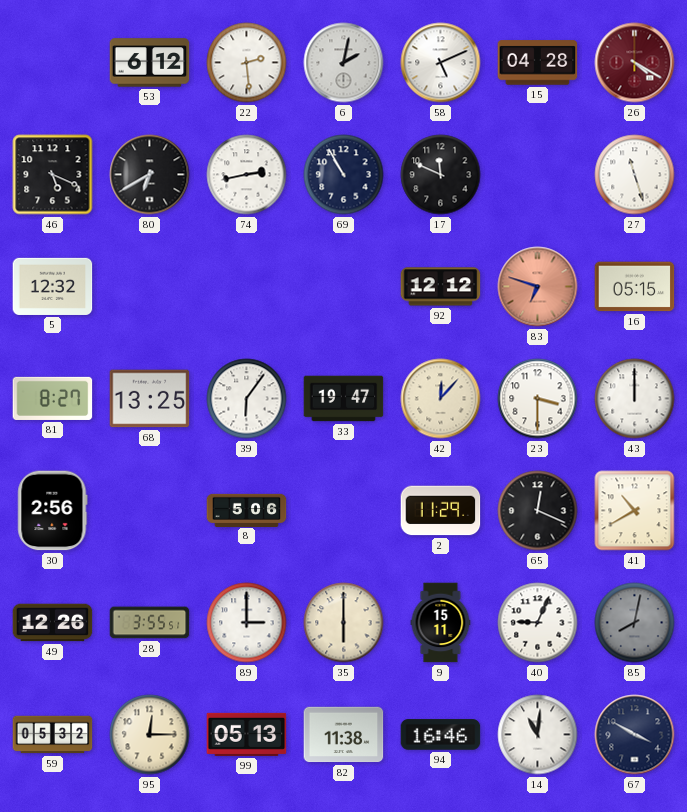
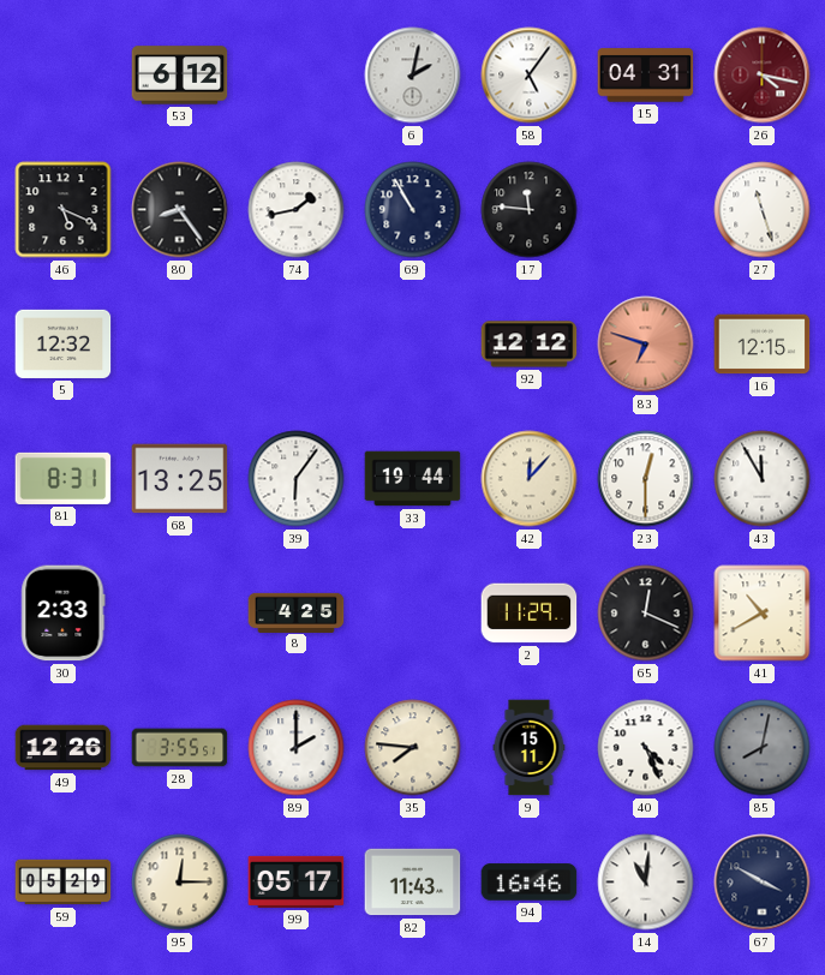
22: 2:29 -> none
58: 5:11 -> 5:06
15: 04:28 -> 04:31
26: 4:20 -> 4:17
80: 6:40 -> 8:24
74: 2:43 -> 1:43
17: 11:49 -> 11:46
16: 05:15 -> 12:15
81: 8:27 -> 8:31
33: 19:47 -> 19:44
23: 3:30 -> 12:30
43: 12:00 -> 11:55
30: 2:56 -> 2:33
8: 5:06 -> 4:25
89: 3:00 -> 2:00
35: 6:00 -> 7:46
40: 9:04 -> 4:26
59: 05:32 -> 05:29
99: 05:13 -> 05:17
82: 11:38 -> 11:43
